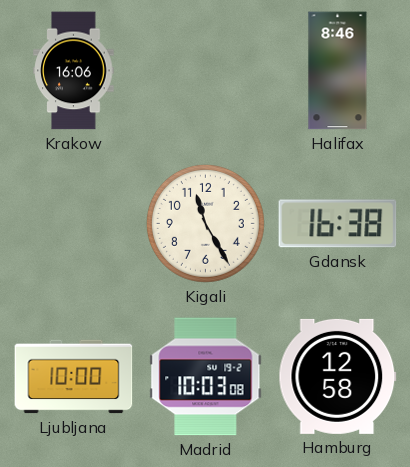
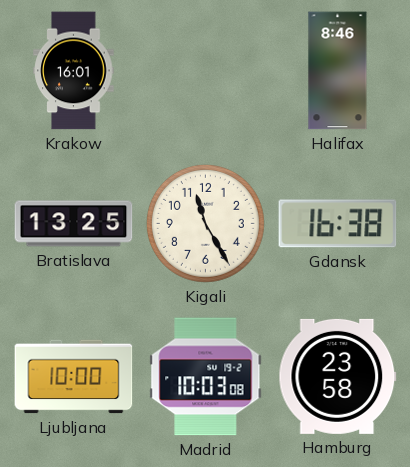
Krakow: 16:06 -> 16:01
Bratislava: none -> 13:25
Hamburg: 12:58 -> 23:58
